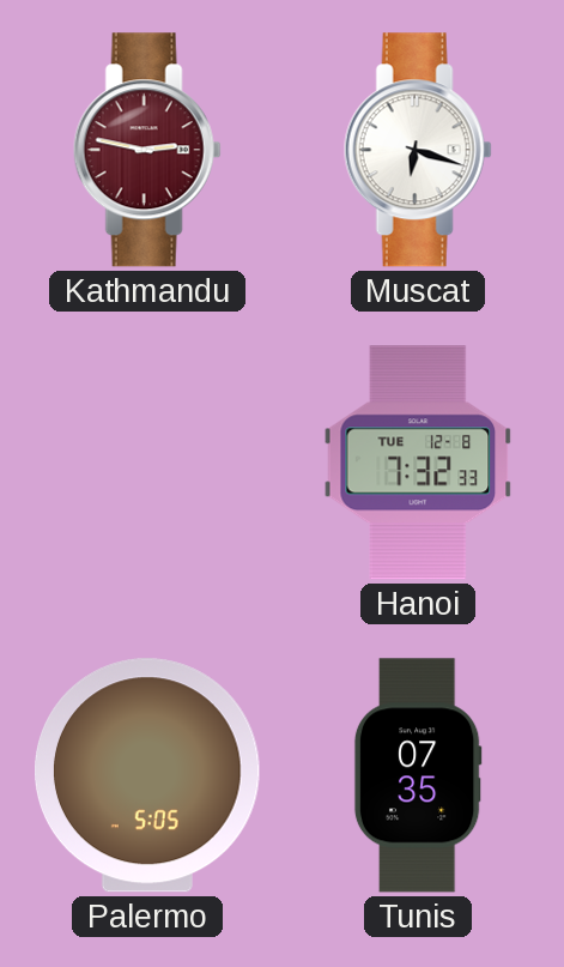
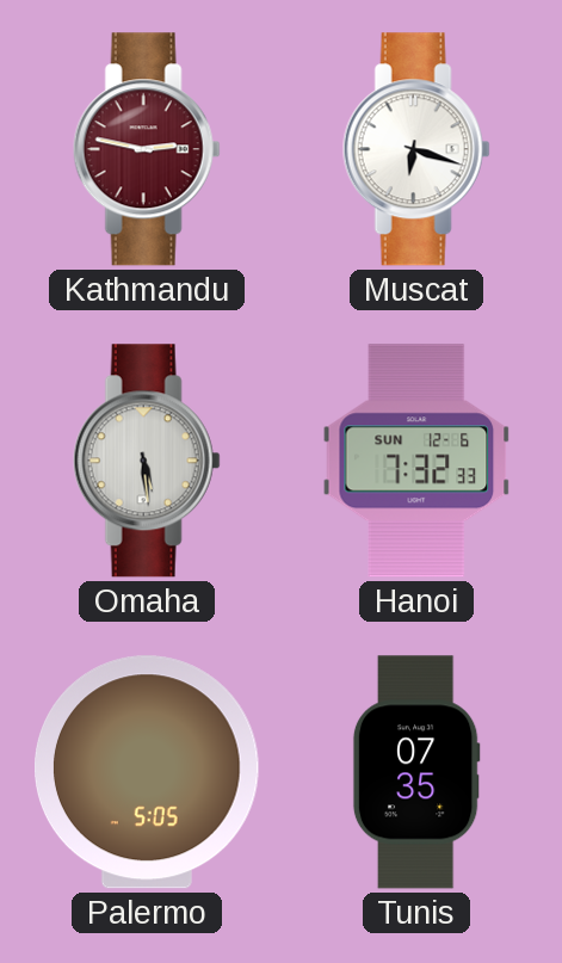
Omaha: none -> 5:29
Hanoi date: TUE 12-8 -> SUN 12-6
